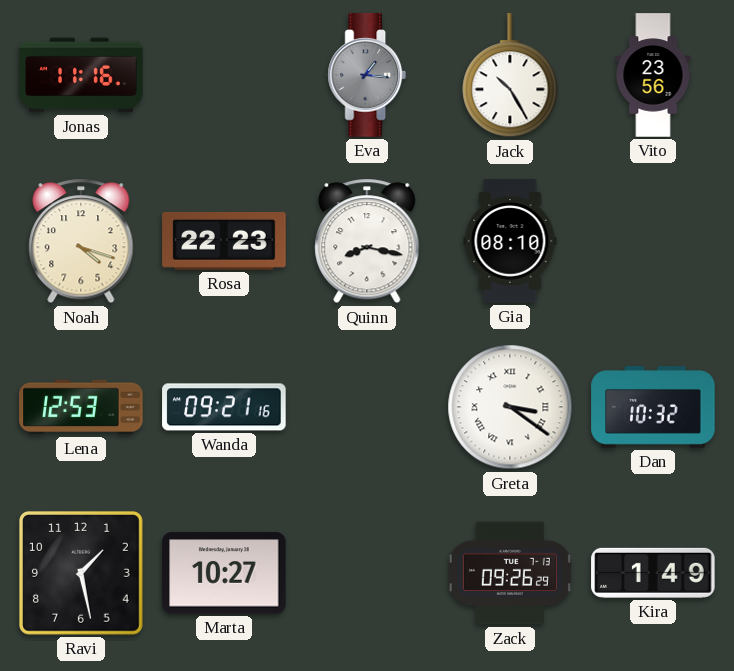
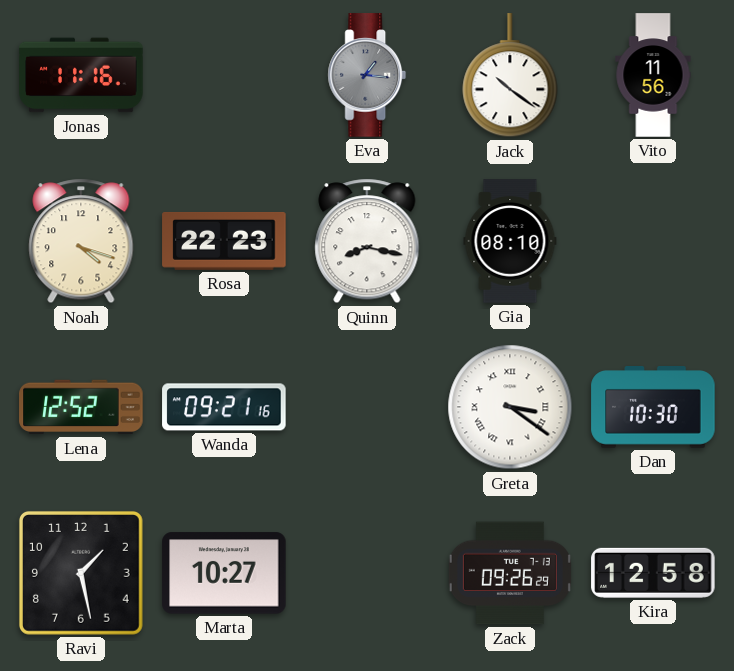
Jack: 10:25 -> 10:21
Vito: 23:56 -> 11:56
Lena: 12:53 -> 12:52
Dan: 10:32 -> 10:30
Kira: 1:49 -> 12:58
